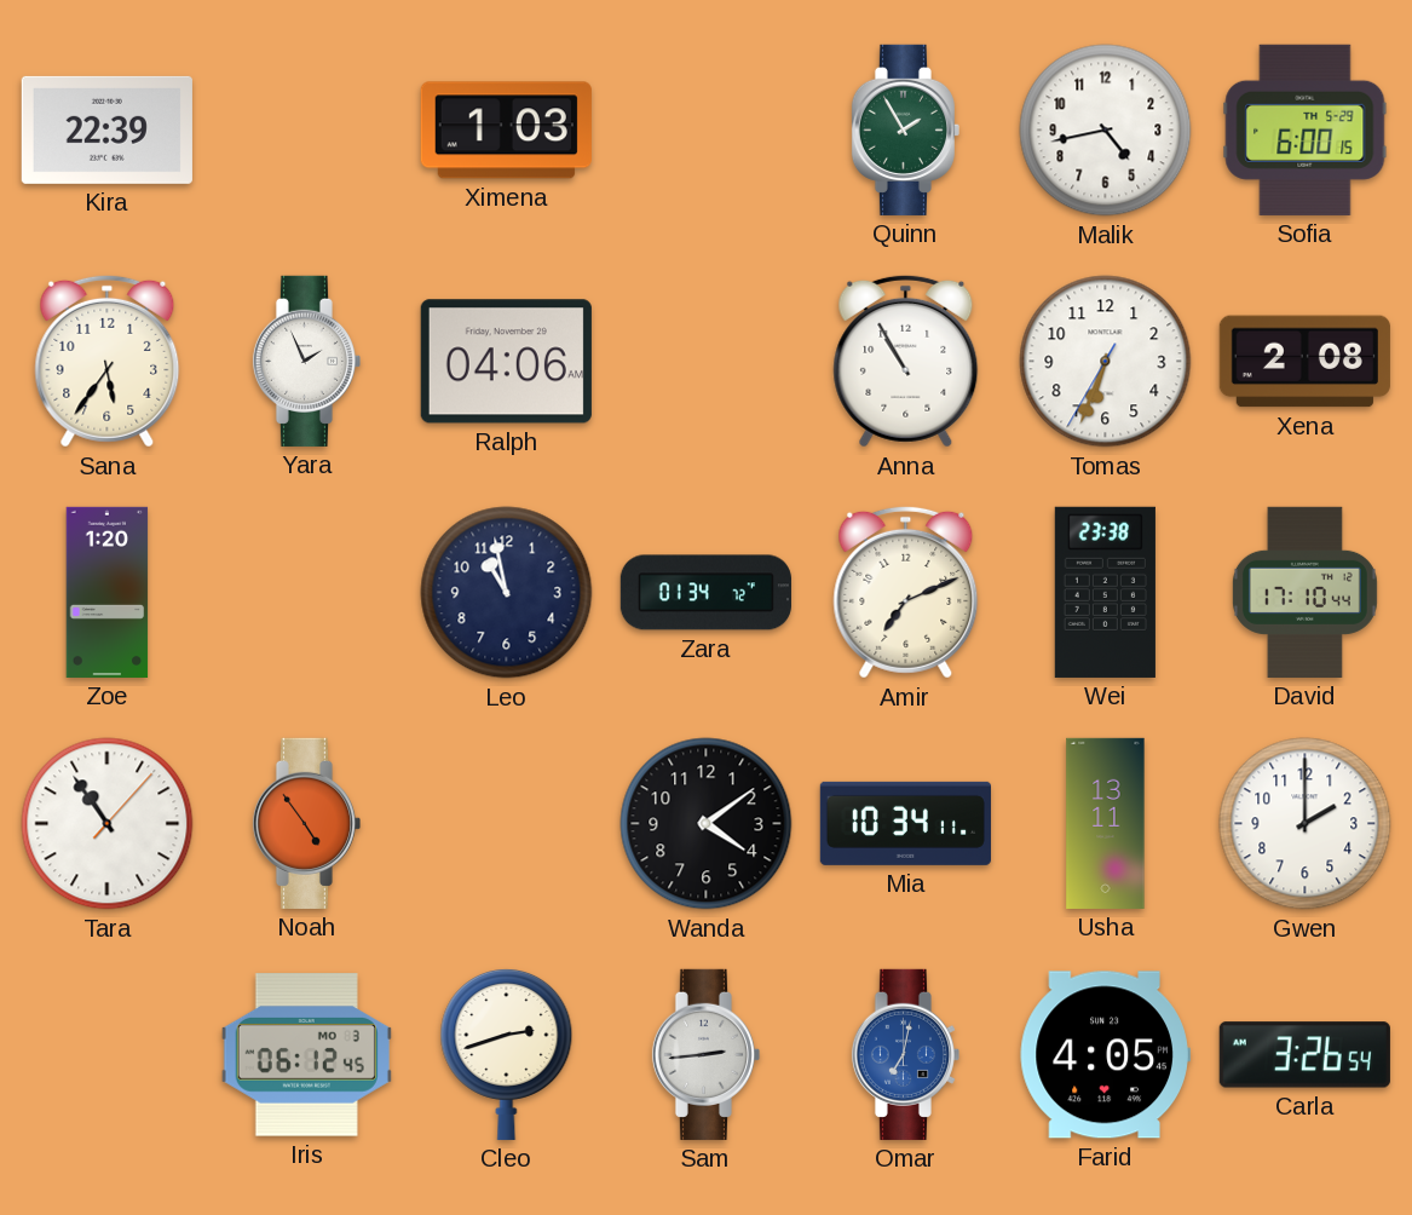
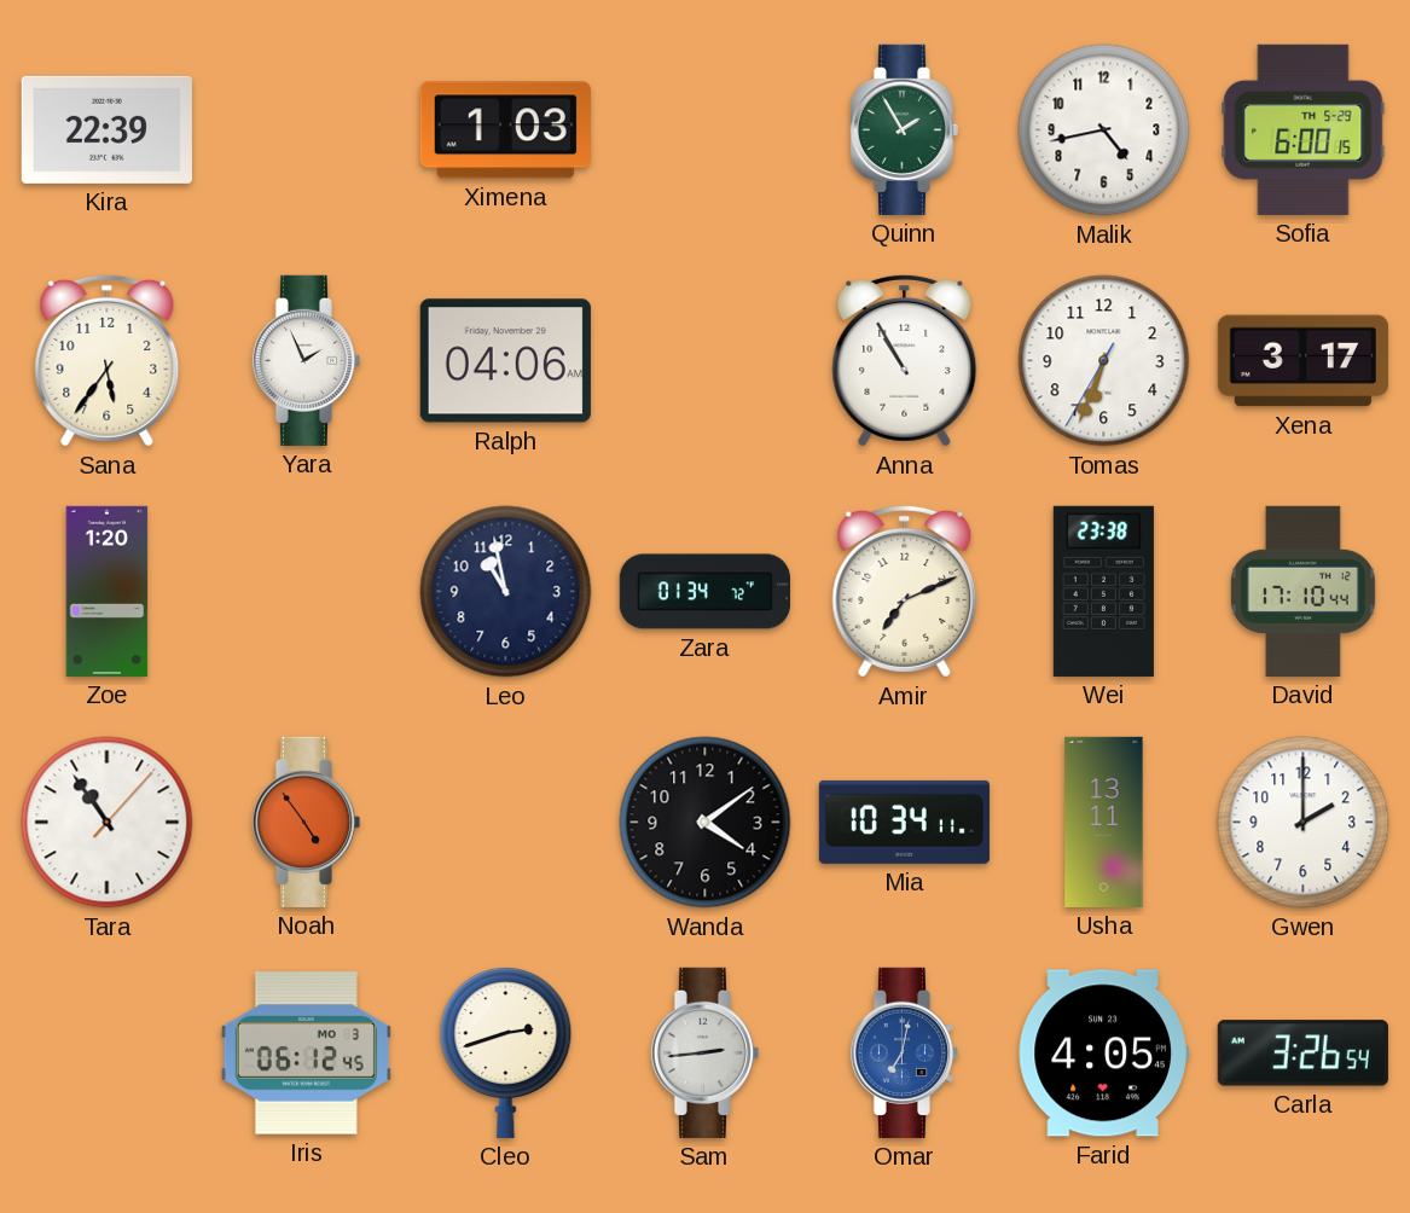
Xena: 2:08 -> 3:17
